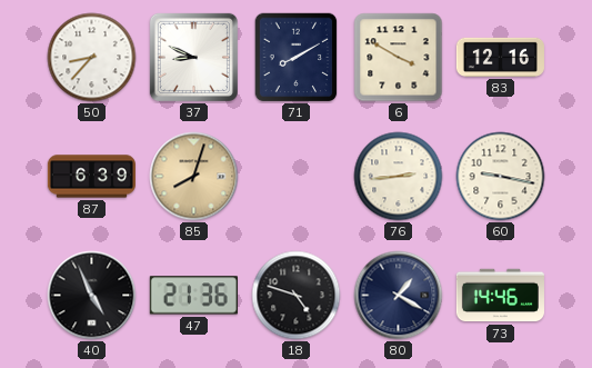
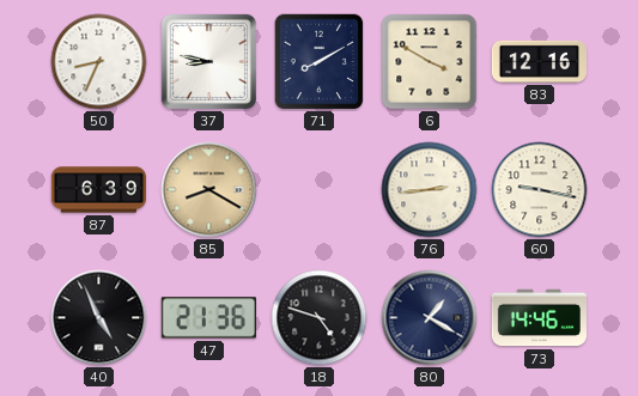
50: 8:37 -> 8:34
37: 8:49 -> 8:47
85: 8:03 -> 8:20
